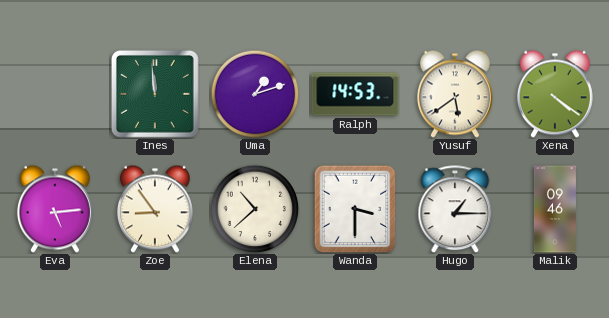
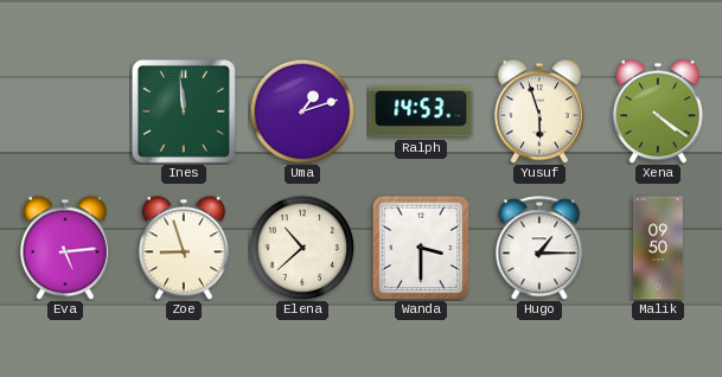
Yusuf: 5:39 -> 5:57
Zoe: 8:54 -> 8:57
Malik: 09:46 -> 09:50
